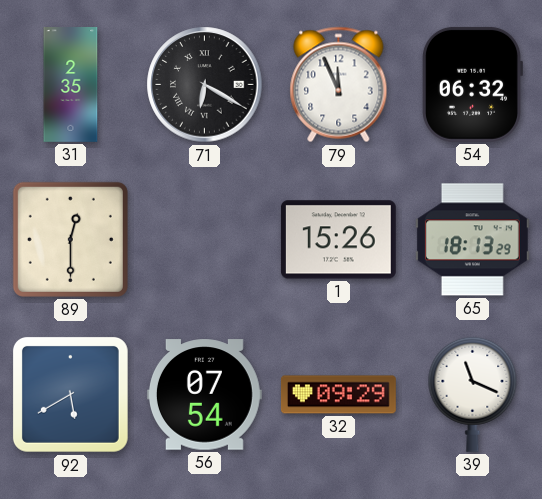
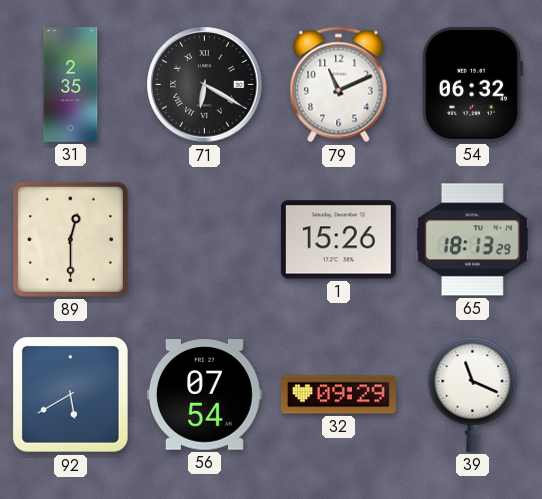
79: 11:56 -> 11:11
